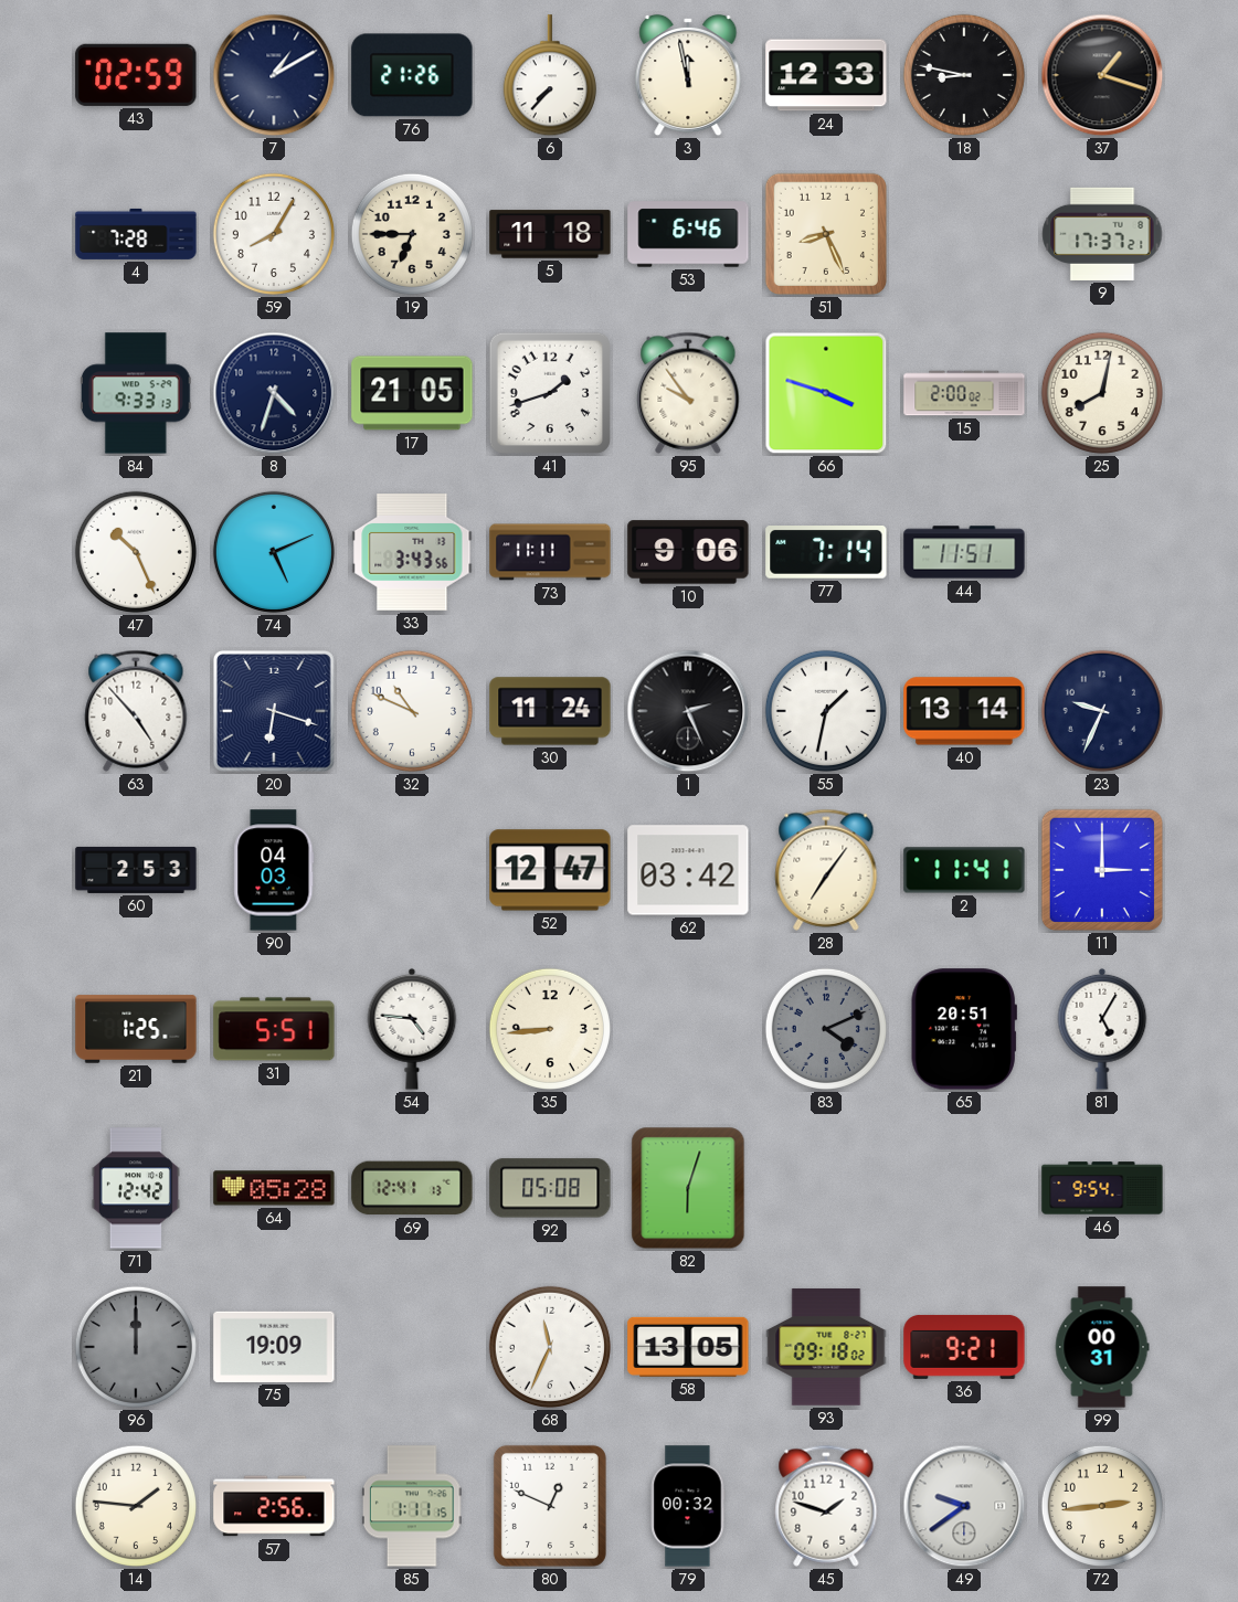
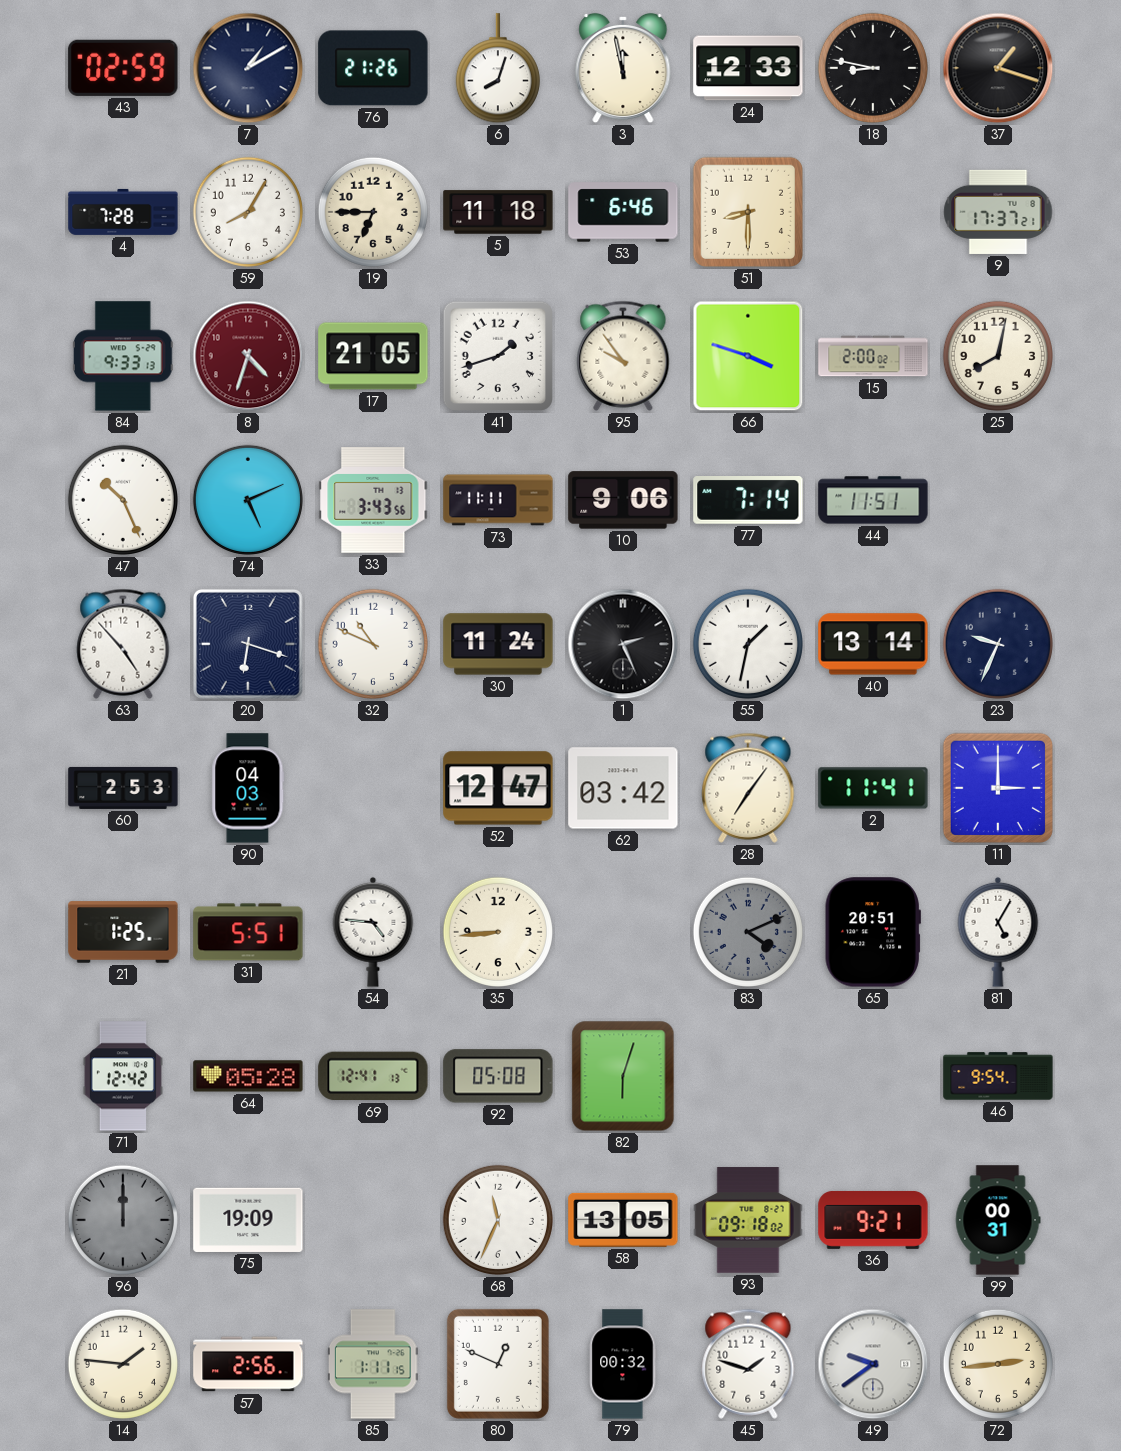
6: 7:37 -> 8:03
51: 8:26 -> 8:30
8 dial: navy -> burgundy
